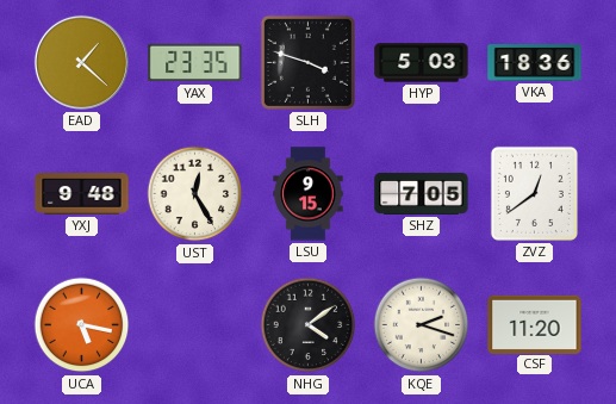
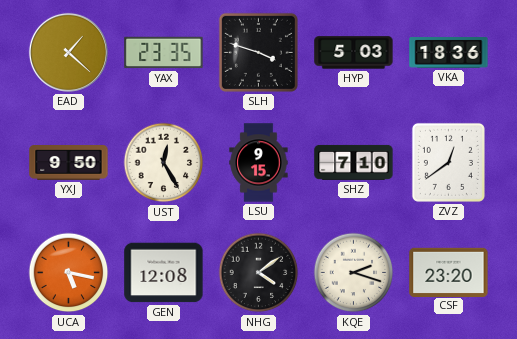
YXJ: 9:48 -> 9:50
SHZ: 7:05 -> 7:10
GEN: none -> 12:08
CSF: 11:20 -> 23:20
